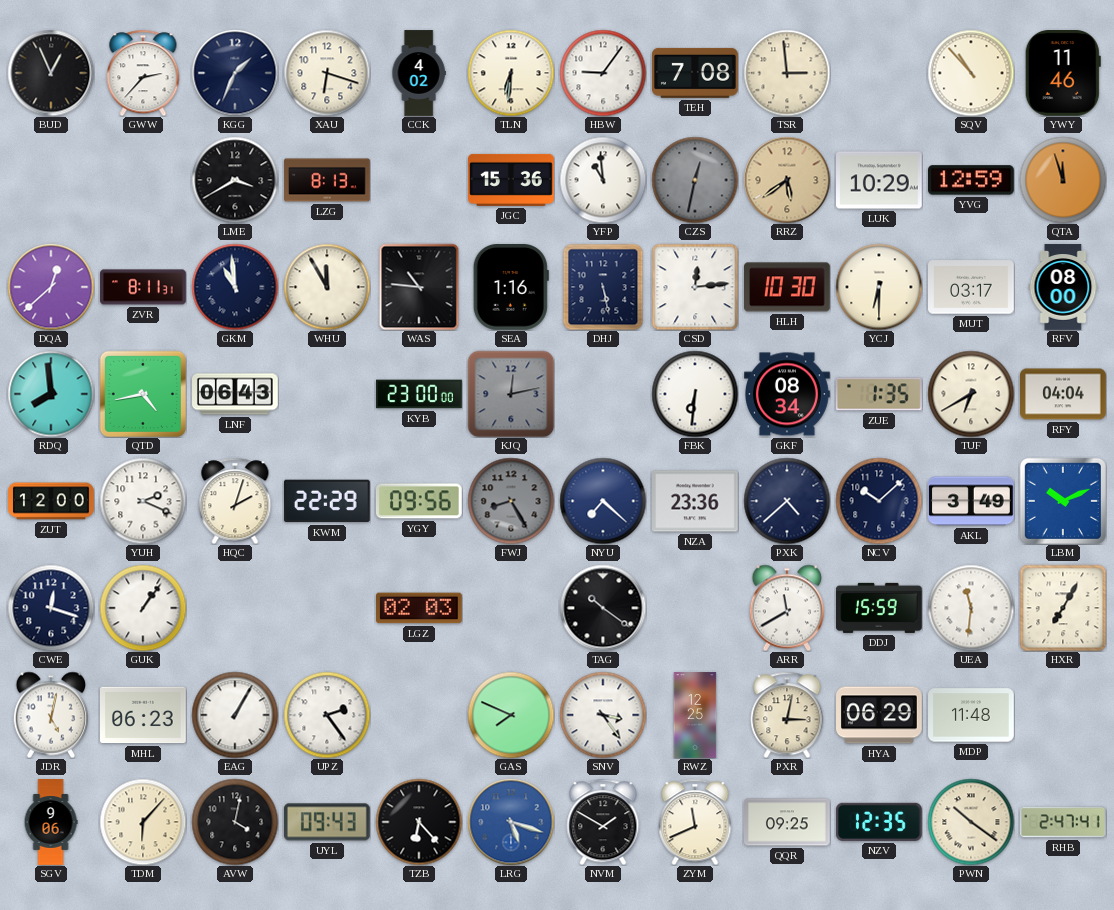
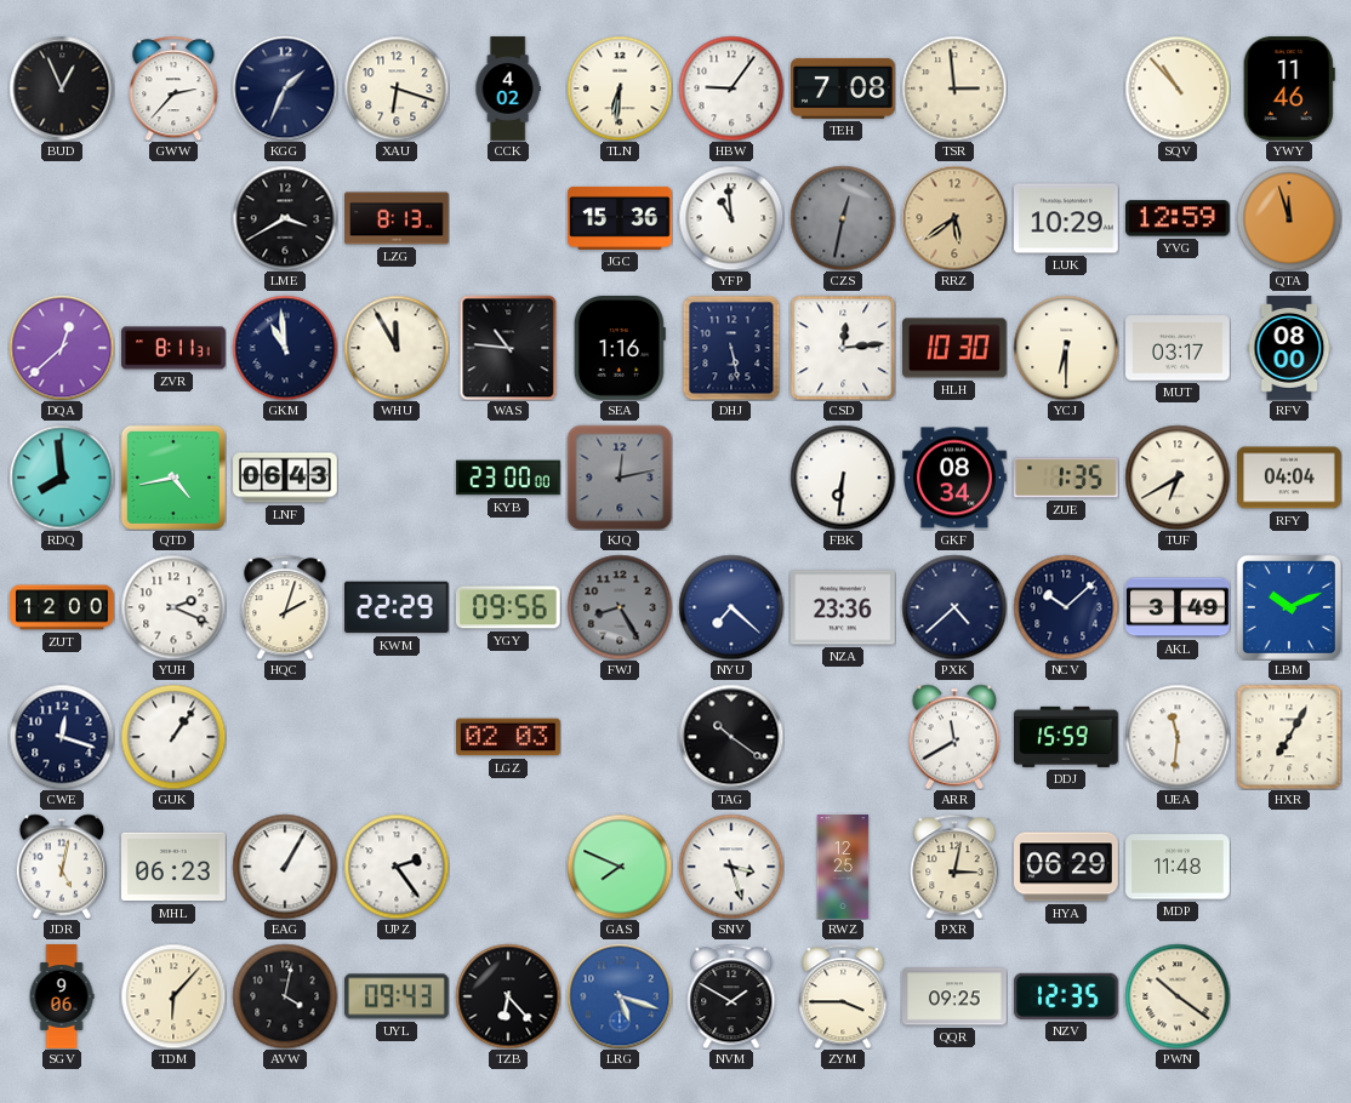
SNV: 3:24 -> 3:27
ZYM: 11:41 -> 3:45
RHB: 2:47 -> none
